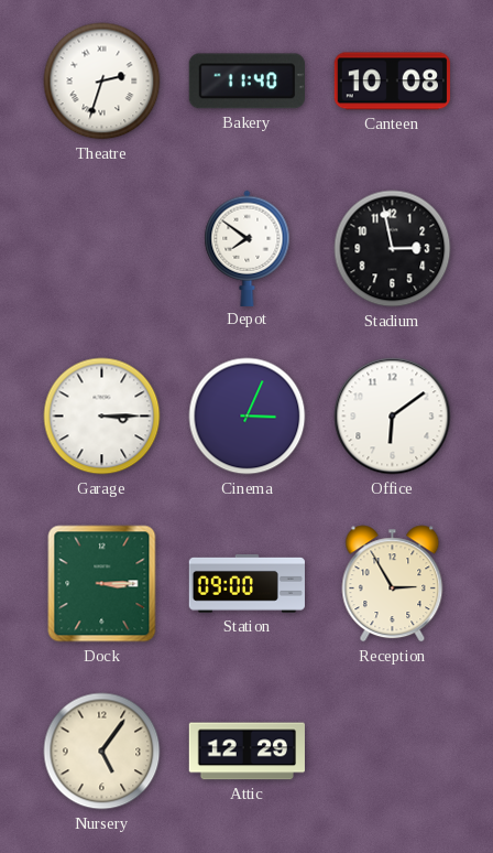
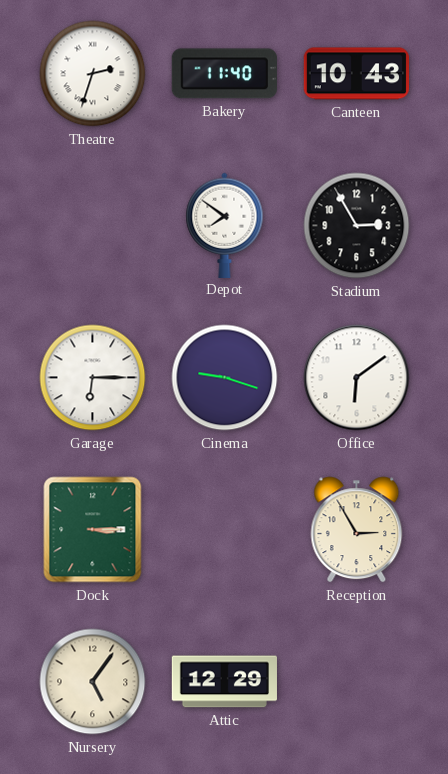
Canteen: 10:08 -> 10:43
Stadium: 2:58 -> 2:55
Garage: 3:15 -> 6:15
Cinema: 3:04 -> 9:18
Station: 09:00 -> none
